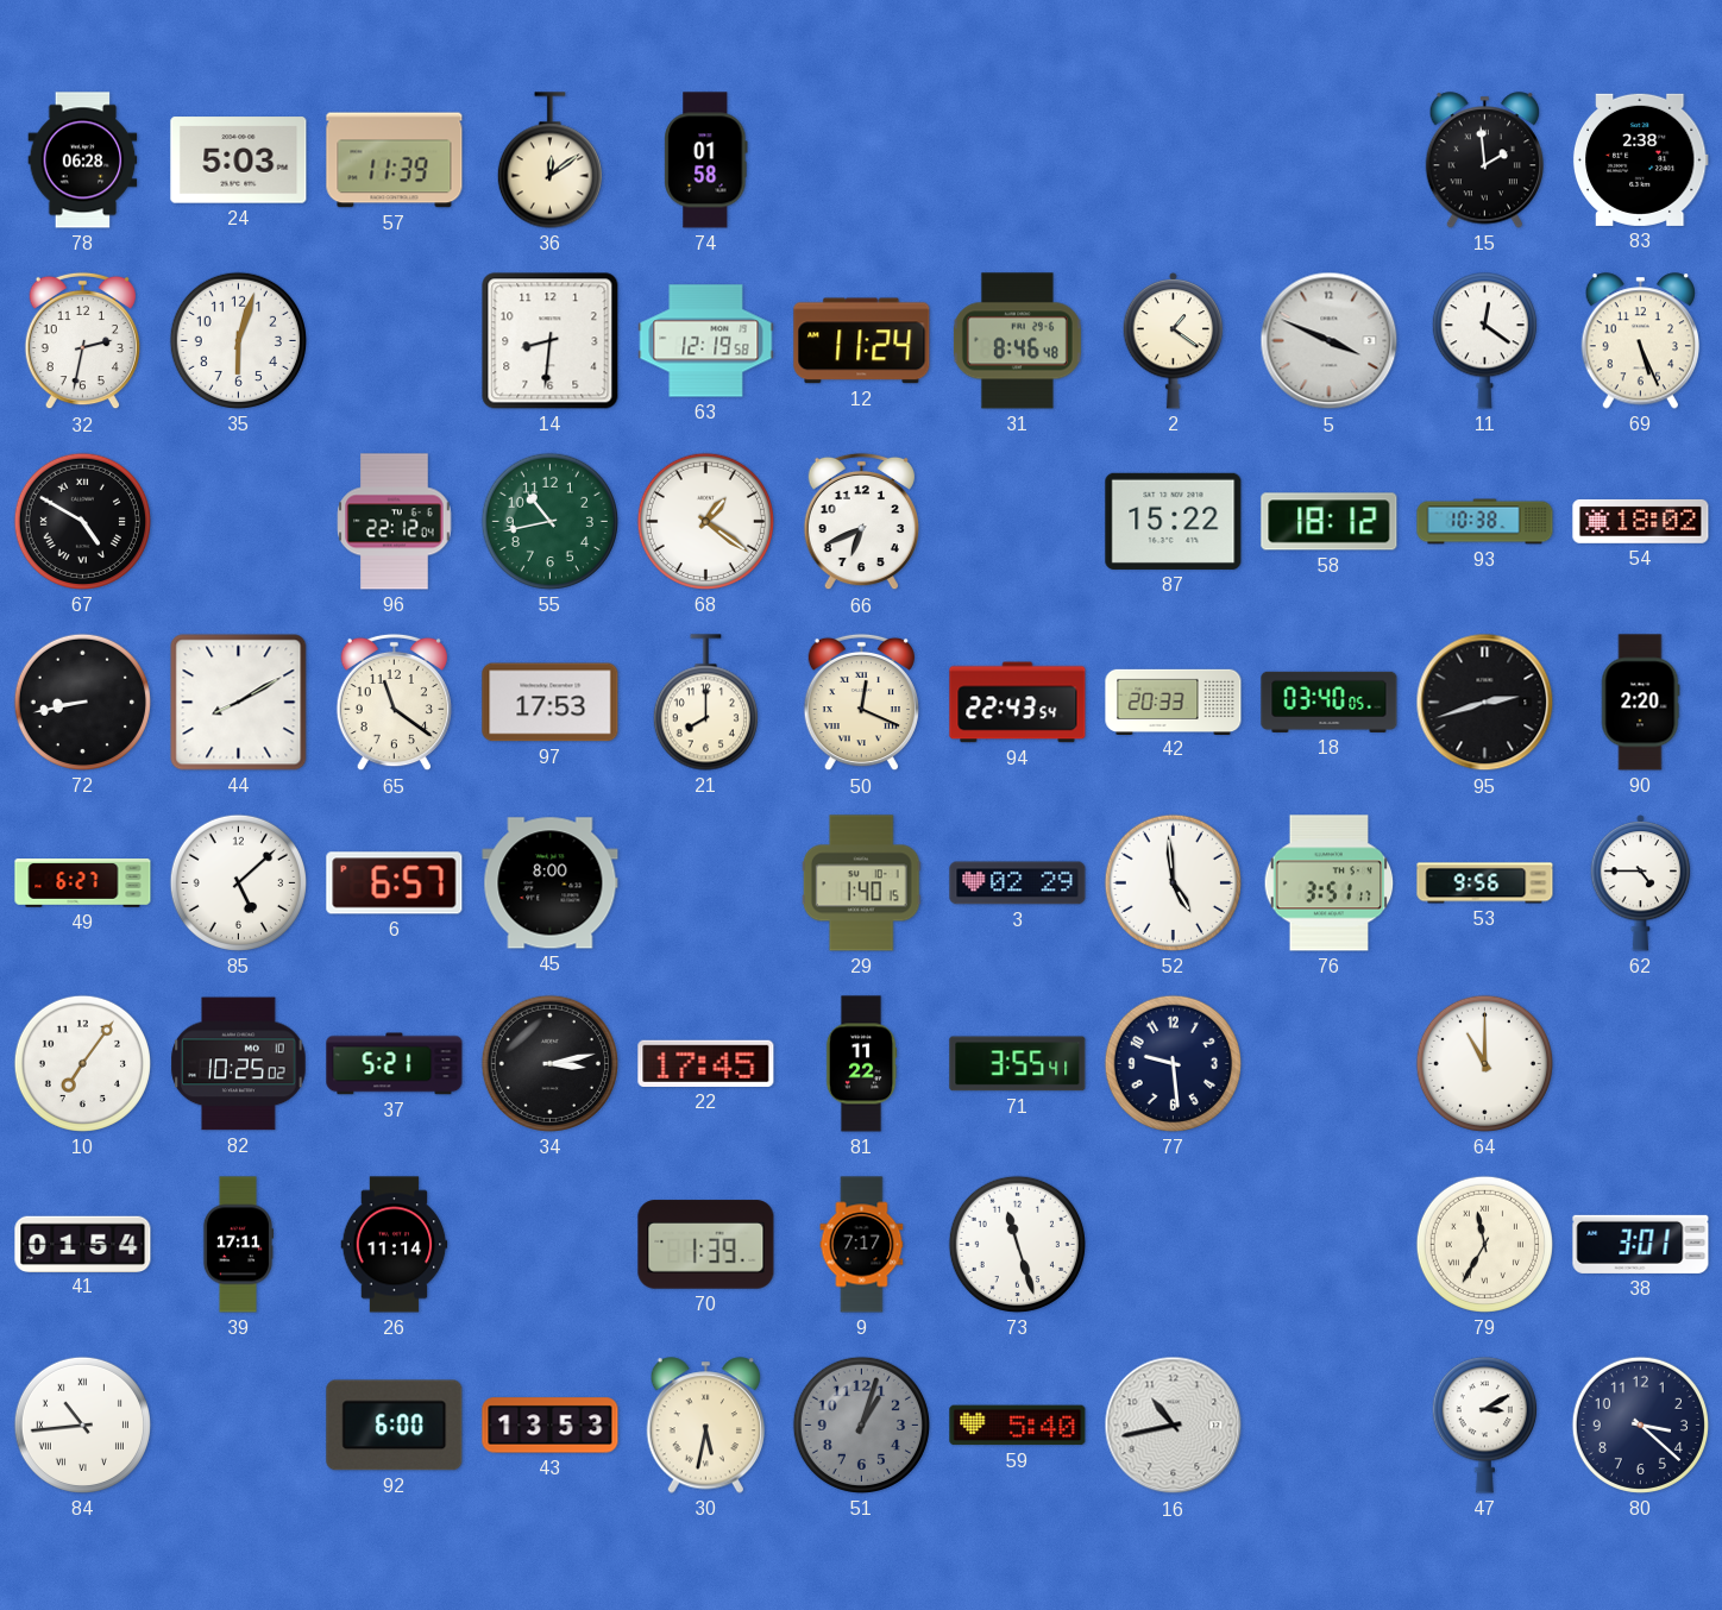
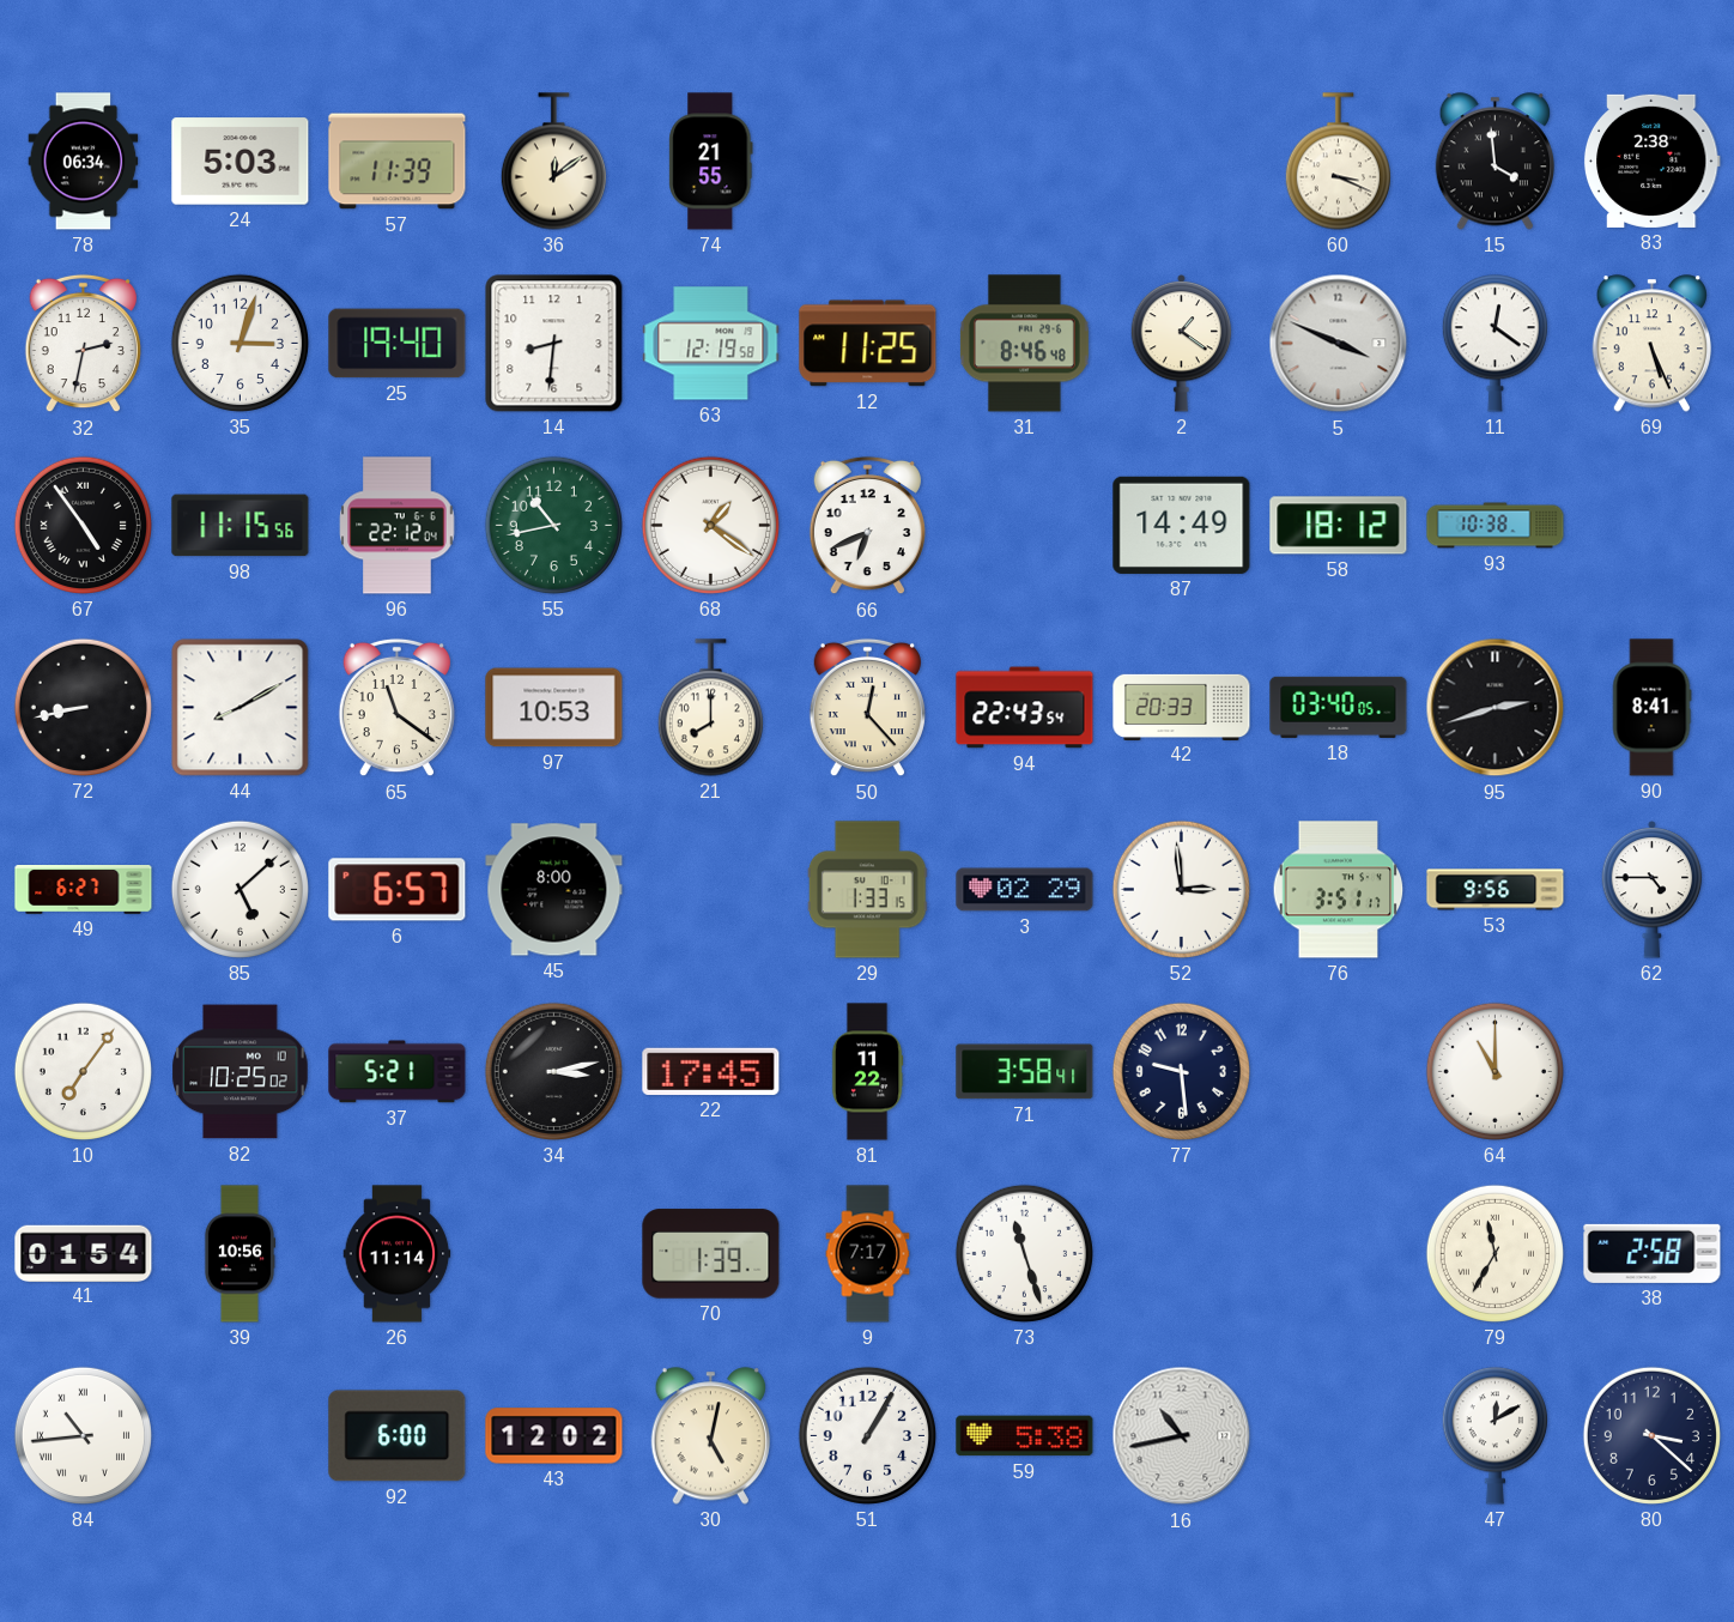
78: 06:28 -> 06:34
74: 01:58 -> 21:55
60: none -> 3:19
15: 1:59 -> 3:59
35: 6:03 -> 3:03
25: none -> 19:40
12: 11:24 -> 11:25
67: 4:50 -> 4:54
98: none -> 11:15
87: 15:22 -> 14:49
54: 18:02 -> none
97: 17:53 -> 10:53
50: 12:19 -> 12:23
90: 2:20 -> 8:41
29: 1:40 -> 1:33
52: 4:59 -> 2:59
71: 3:55 -> 3:58
39: 17:11 -> 10:56
38: 3:01 -> 2:58
43: 13:53 -> 12:02
30: 5:32 -> 5:02
51: 1:03 -> 1:05
51 dial: grey -> white
59: 5:40 -> 5:38
47: 3:10 -> 12:10
